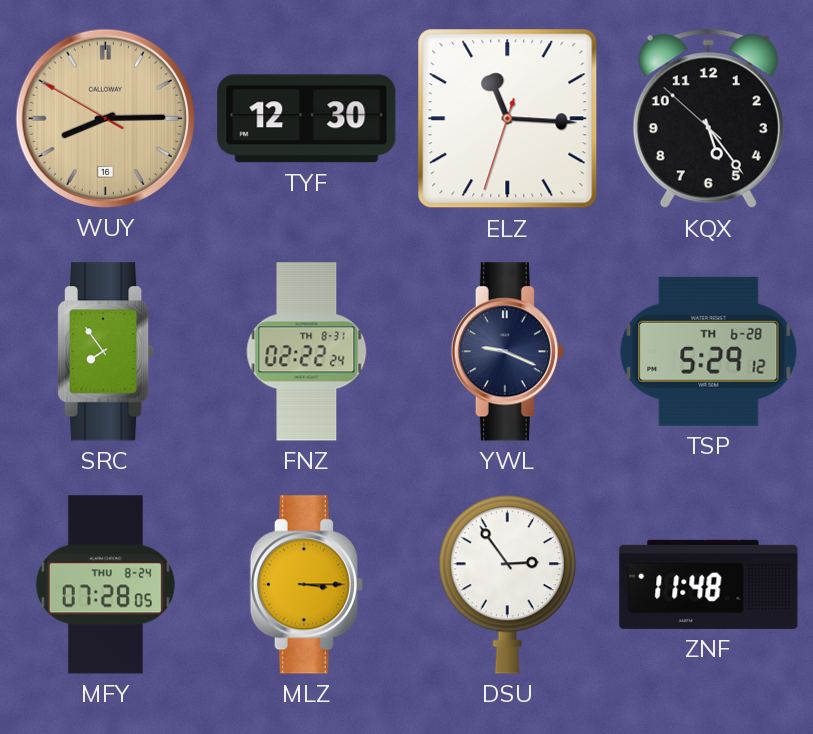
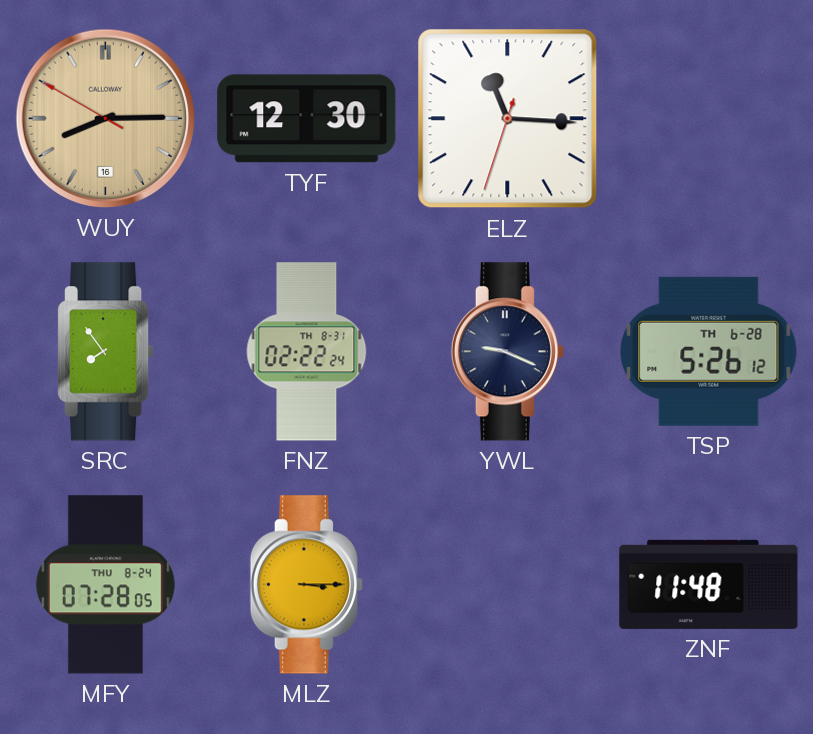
KQX: 5:23 -> none
TSP: 5:29 -> 5:26
DSU: 2:54 -> none
